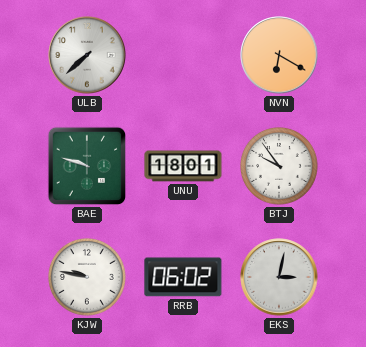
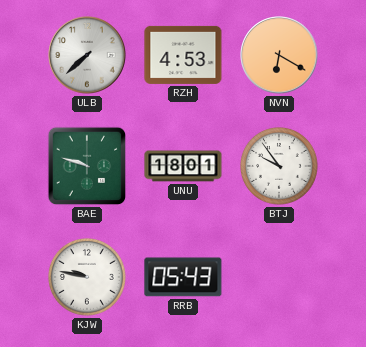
RZH: none -> 4:53
RRB: 06:02 -> 05:43
EKS: 3:02 -> none
